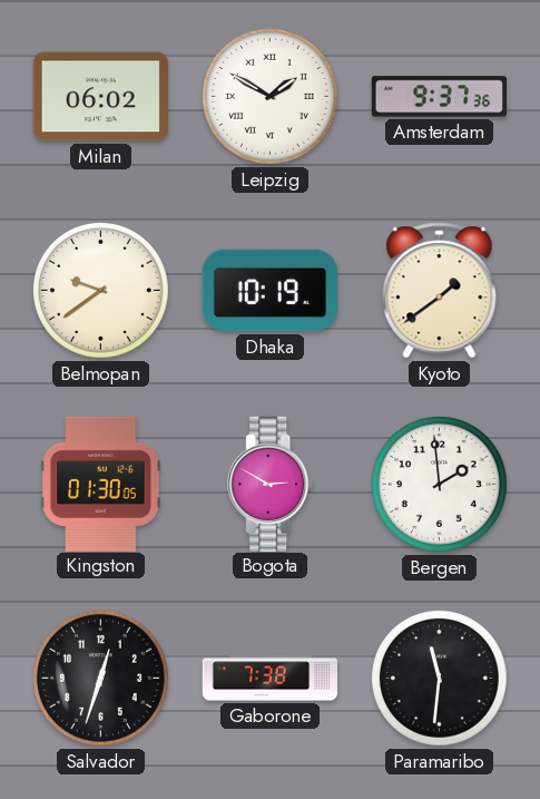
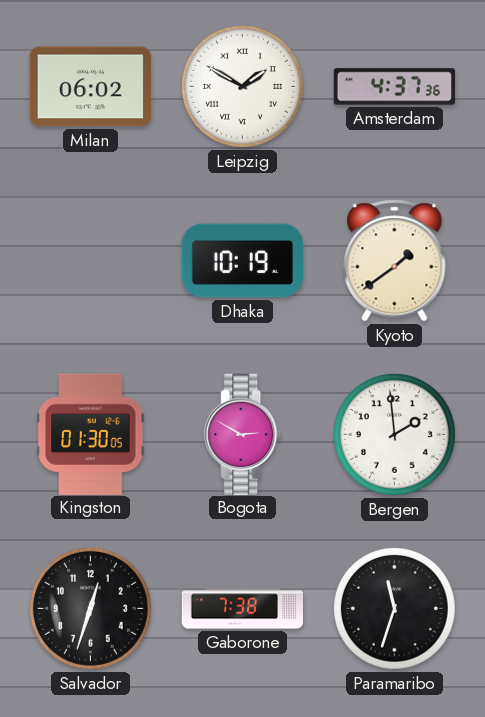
Amsterdam: 9:37 -> 4:37
Belmopan: 9:39 -> none
Paramaribo: 11:31 -> 11:33
